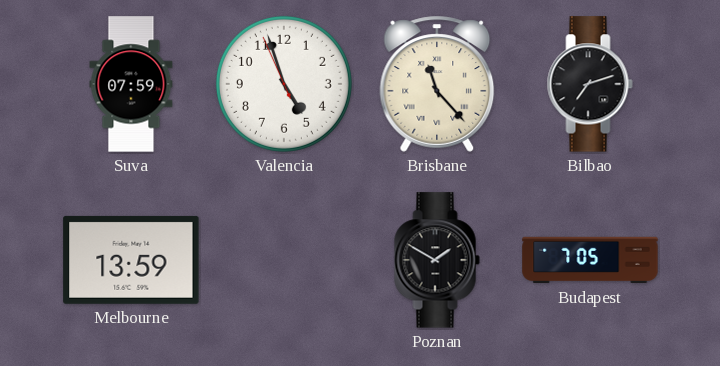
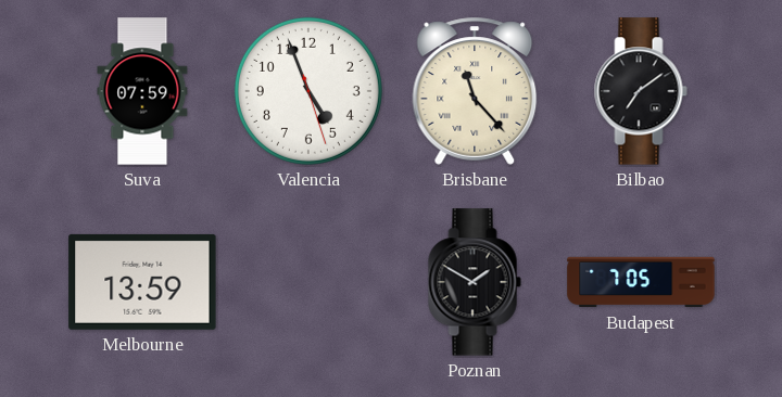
Valencia: 4:56:56 -> 4:56:27
Bilbao: 7:12 -> 7:09
